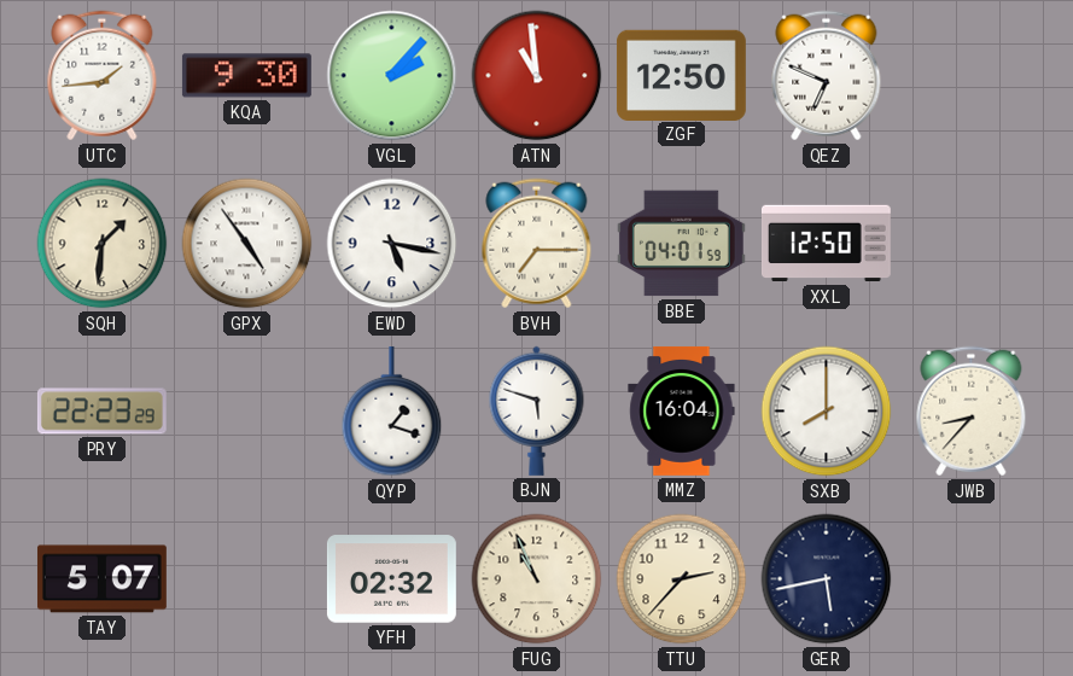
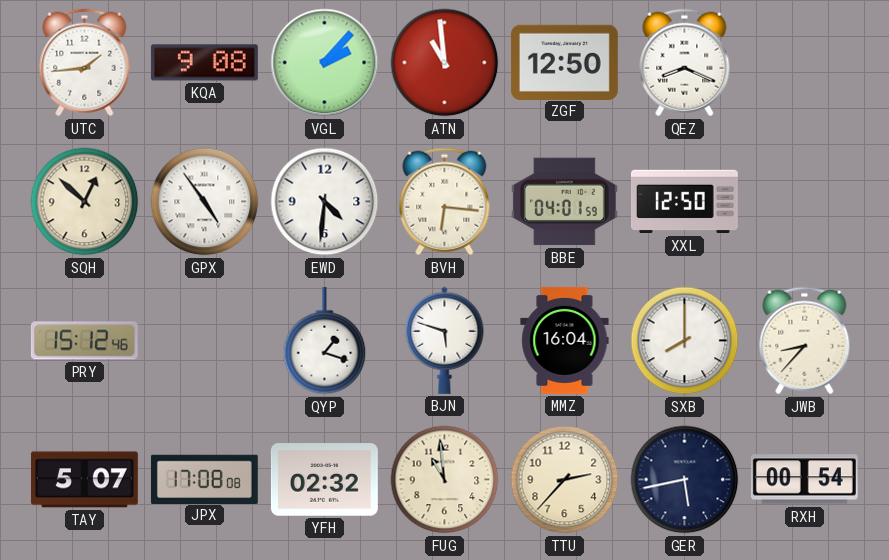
KQA: 9:30 -> 9:08
QEZ: 6:49 -> 8:19
SQH: 1:31 -> 12:52
EWD: 5:17 -> 4:31
BVH: 7:15 -> 6:16
PRY: 22:23 -> 15:12
JPX: none -> 17:08
FUG: 10:56 -> 10:59
RXH: none -> 00:54
